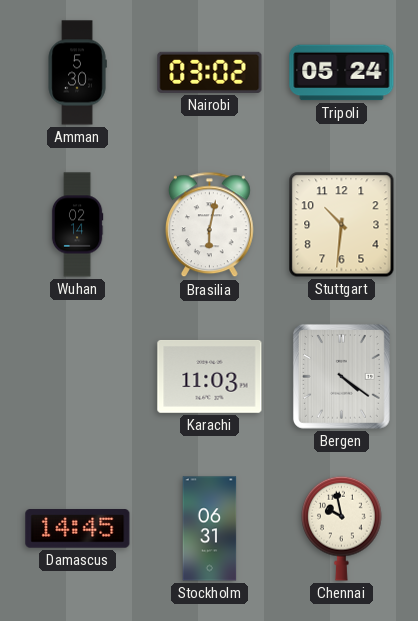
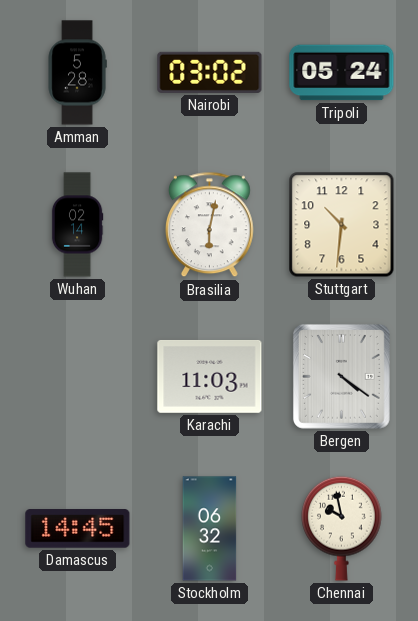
Amman: 5:30 -> 5:28
Stockholm: 06:31 -> 06:32
